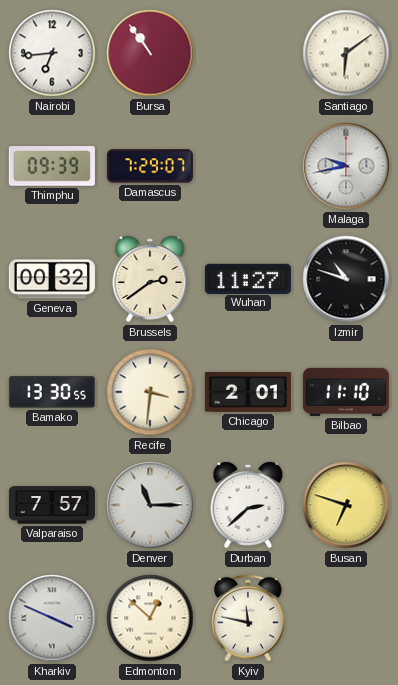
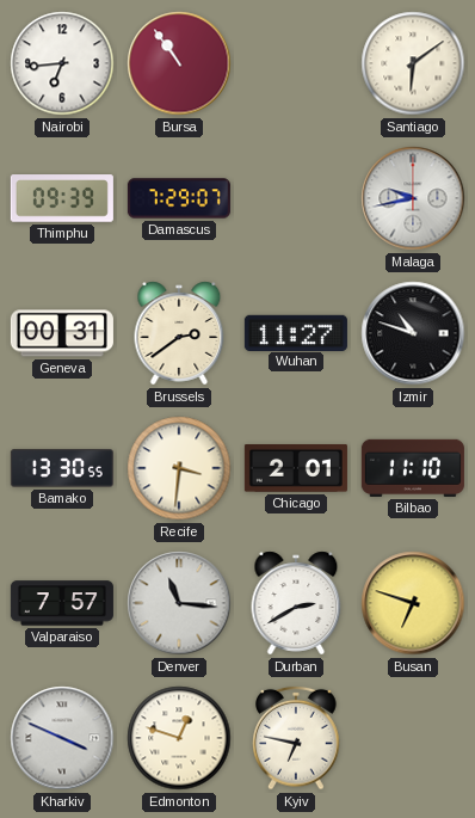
Geneva: 00:32 -> 00:31
Denver: 11:15 -> 11:16
Durban: 2:38 -> 2:40
Edmonton: 12:52 -> 12:48
Kyiv: 11:47 -> 6:47
